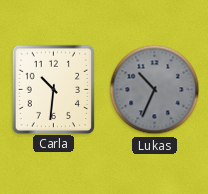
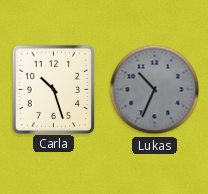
Carla: 10:31 -> 10:27
